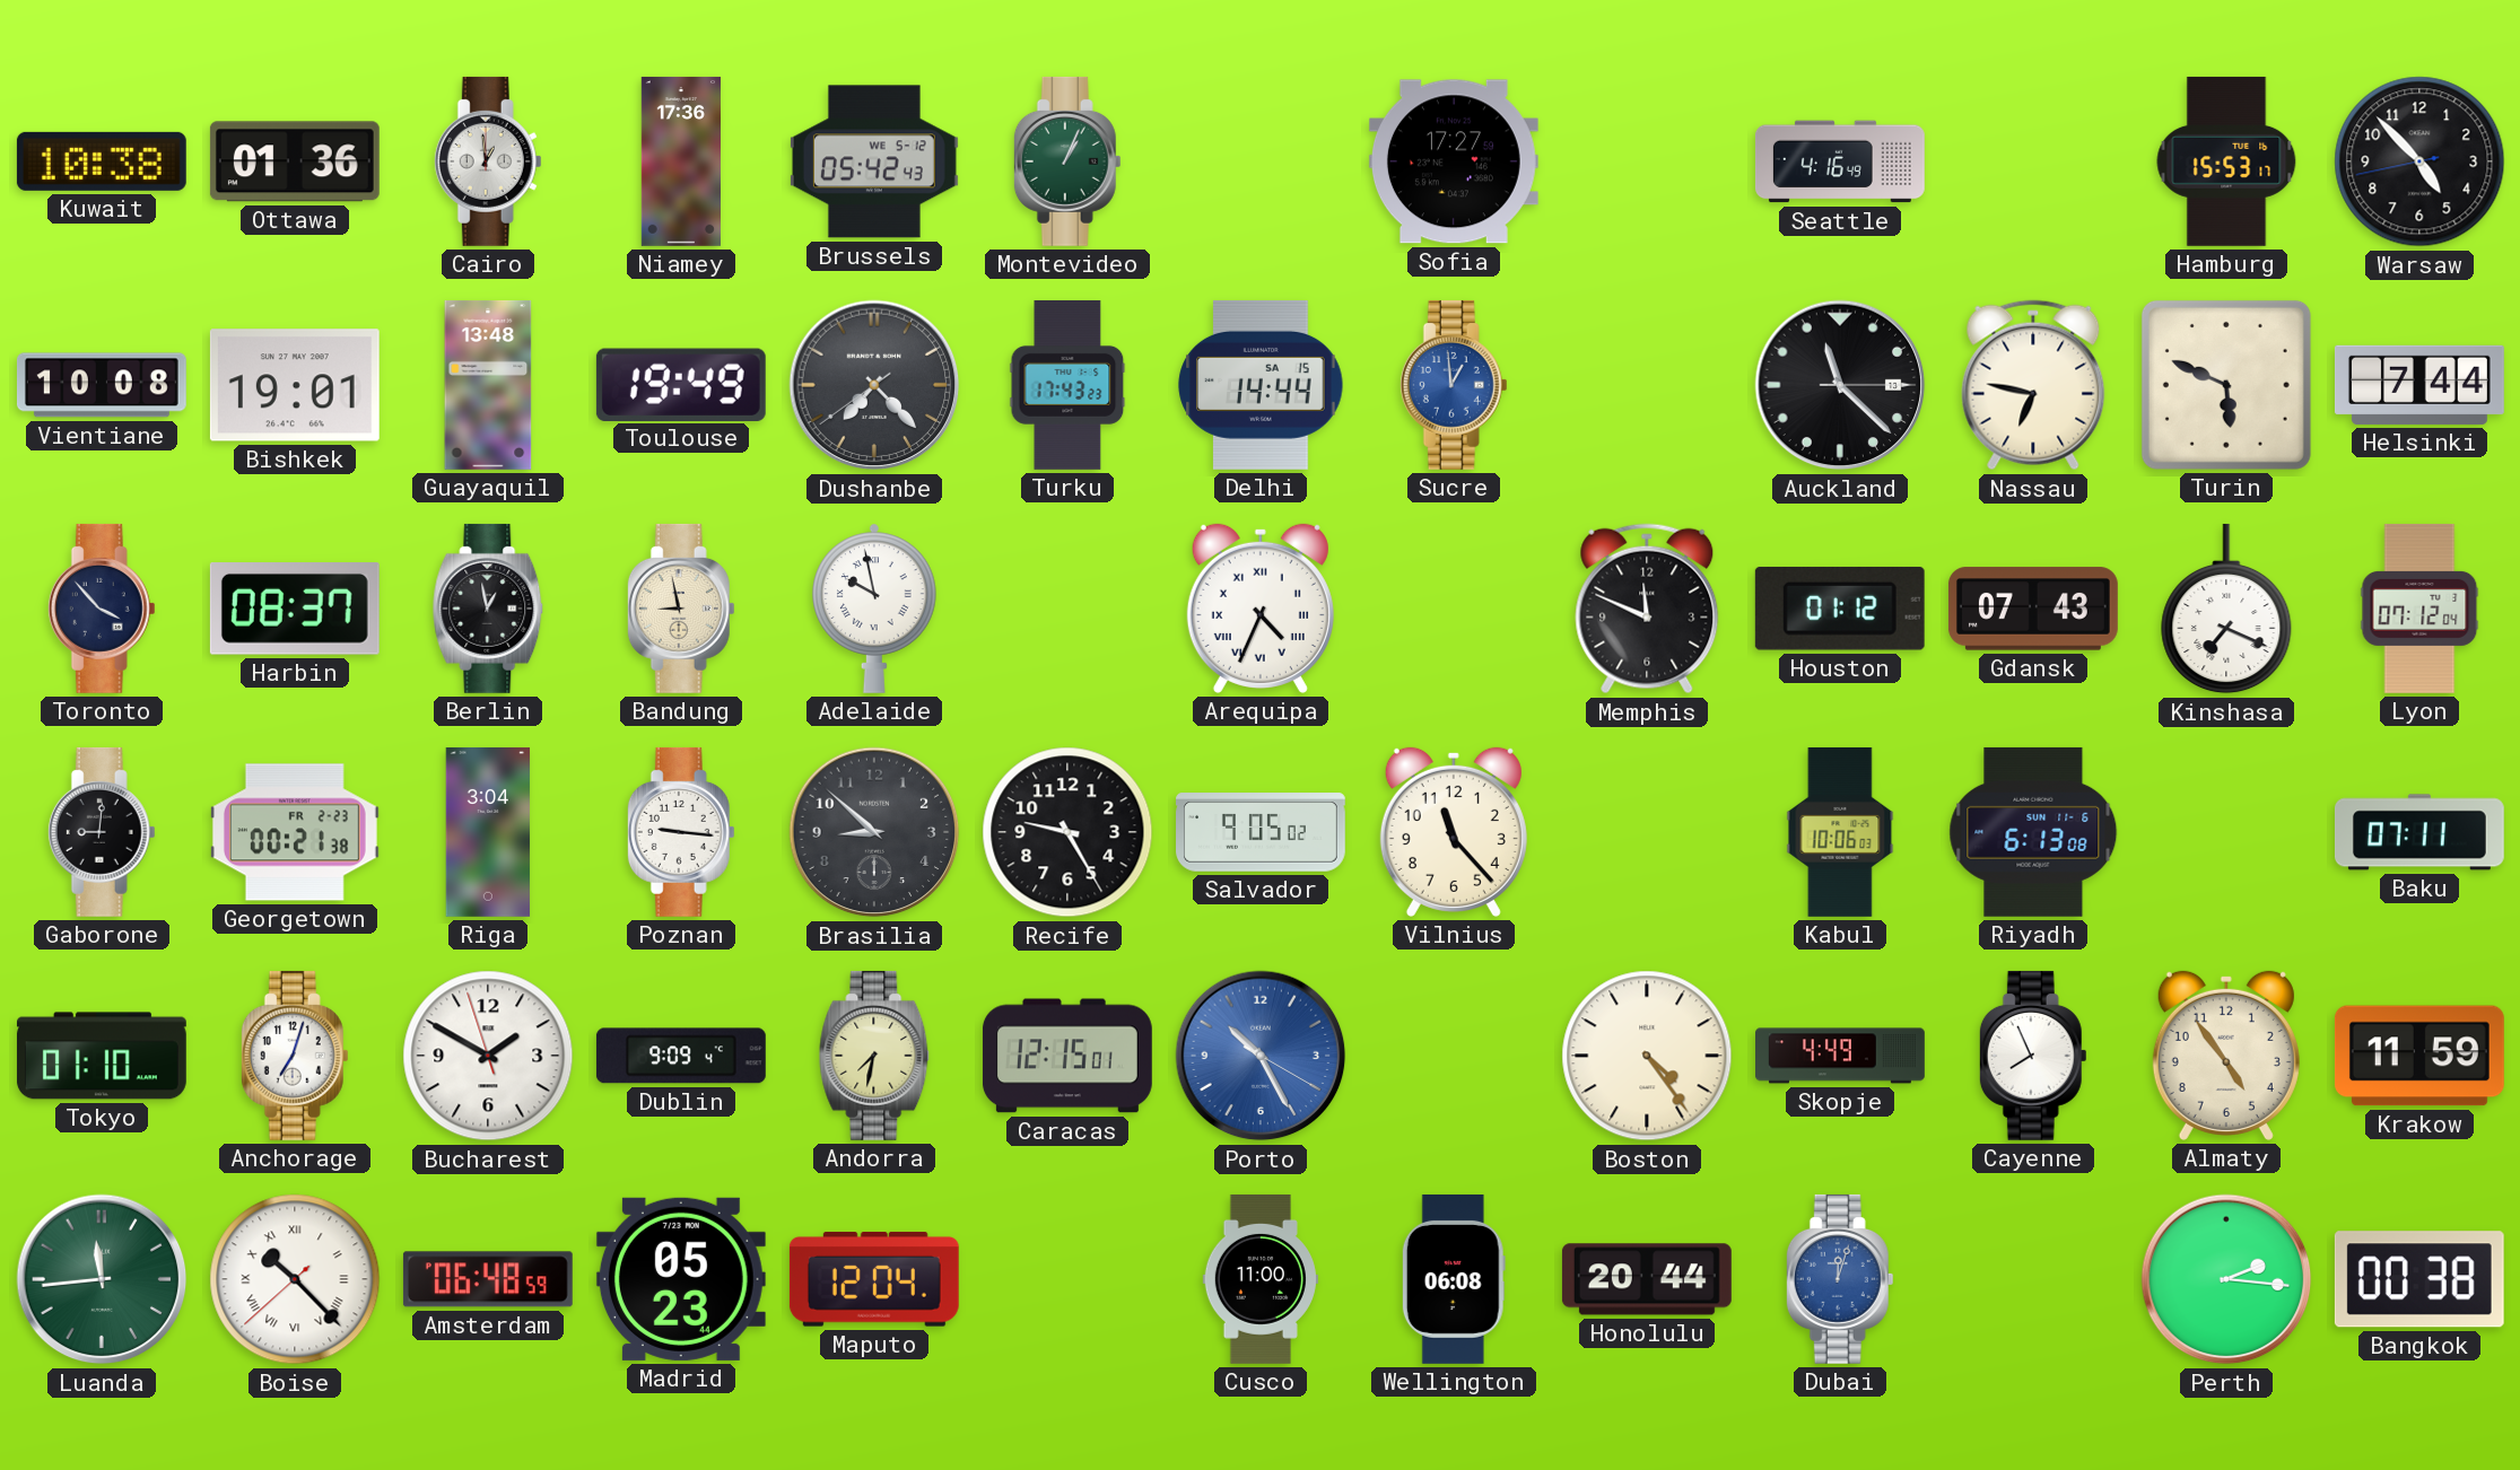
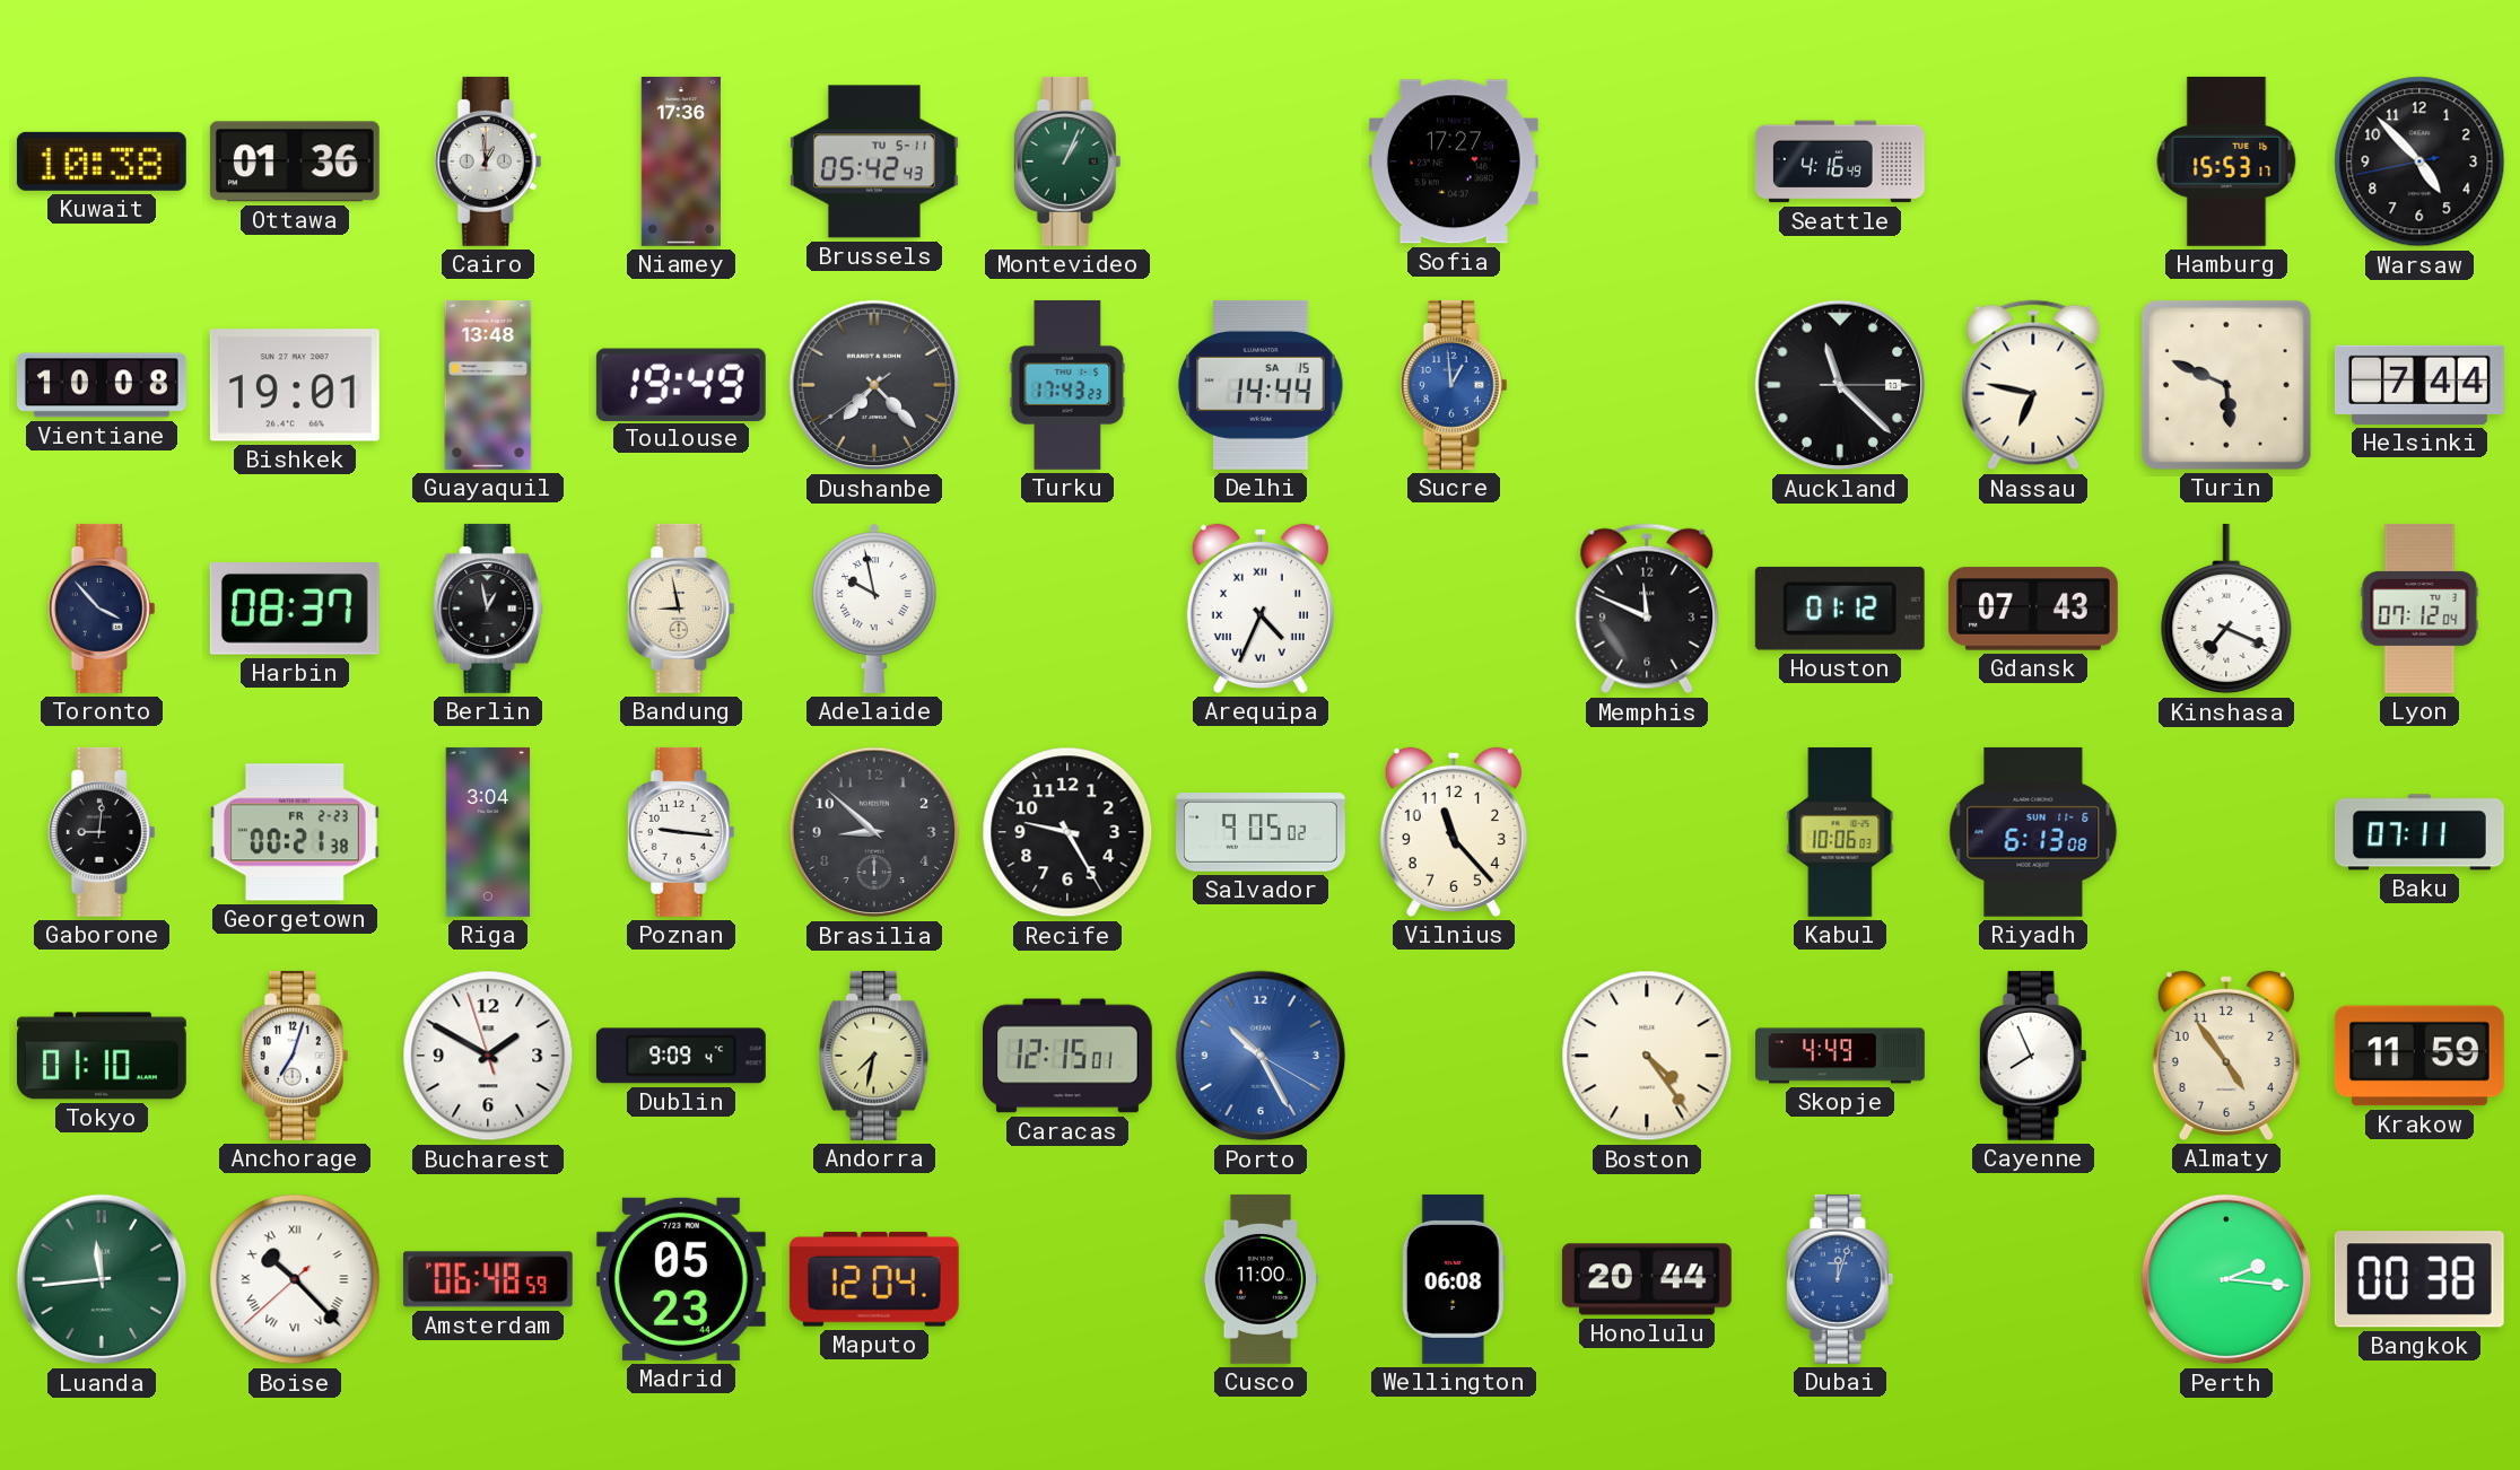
Brussels date: WE 5-12 -> TU 5-11
